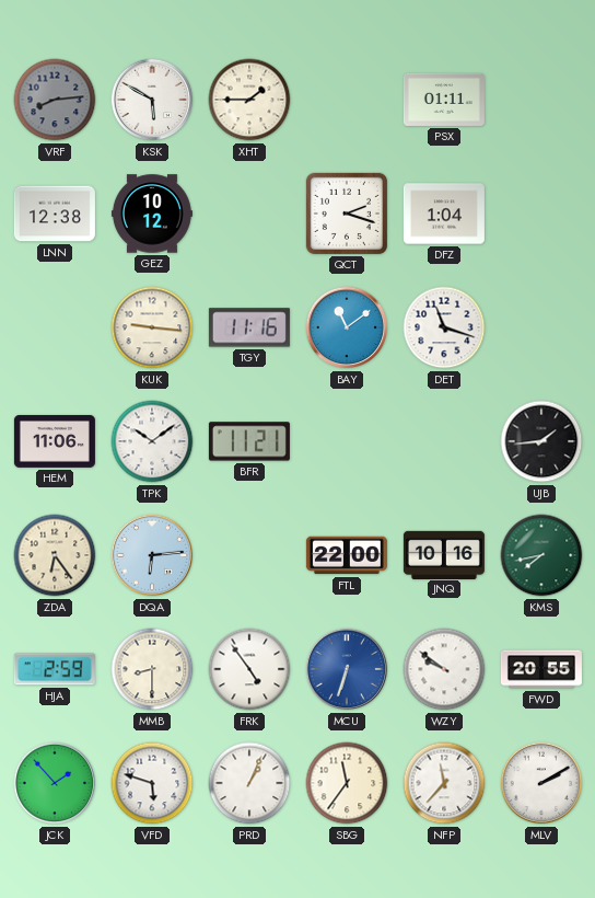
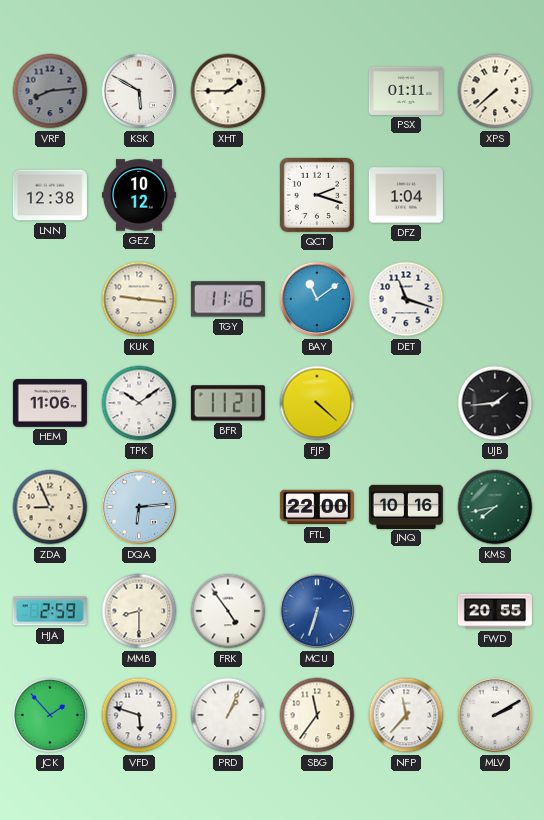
XPS: none -> 7:38
FJP: none -> 4:22
ZDA: 6:24 -> 8:56
WZY: 9:51 -> none
